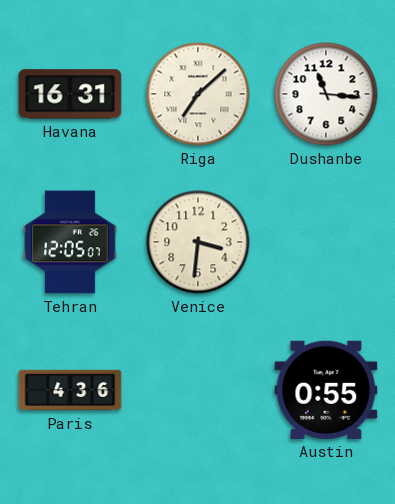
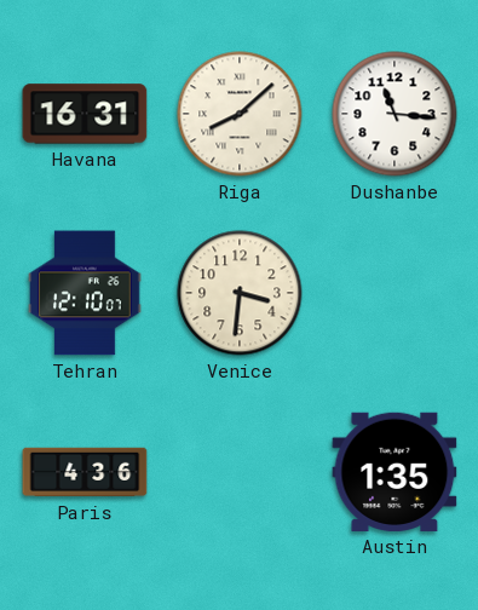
Riga: 7:08 -> 8:08
Tehran: 12:05 -> 12:10
Austin: 0:55 -> 1:35
